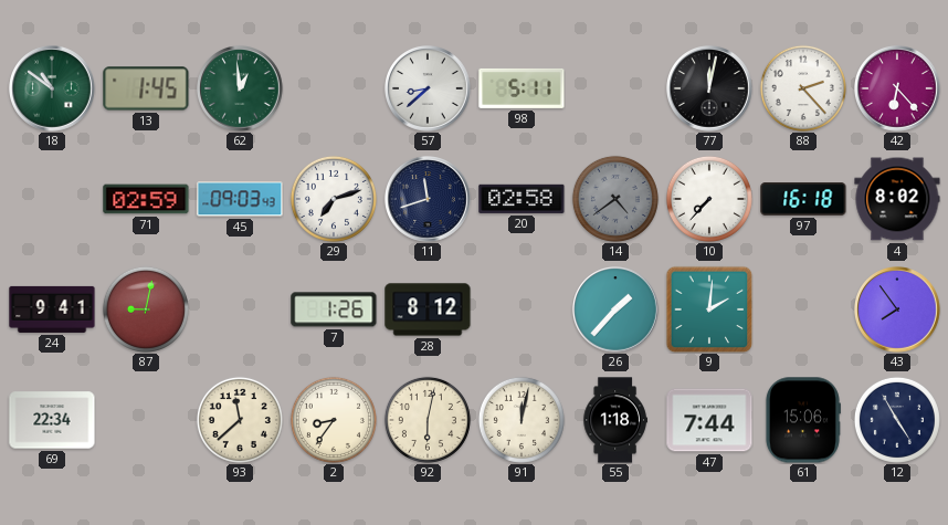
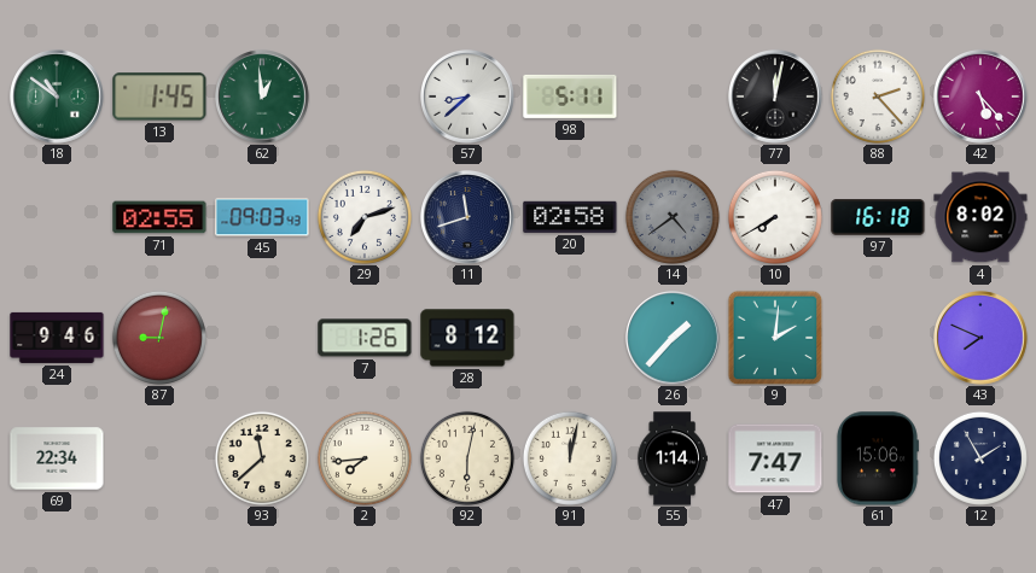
42: 6:23 -> 5:23
71: 02:59 -> 02:55
10: 7:37 -> 7:40
24: 9:41 -> 9:46
43: 7:54 -> 7:49
2: 8:36 -> 7:44
55: 1:18 -> 1:14
47: 7:44 -> 7:47
12: 4:55 -> 1:55
